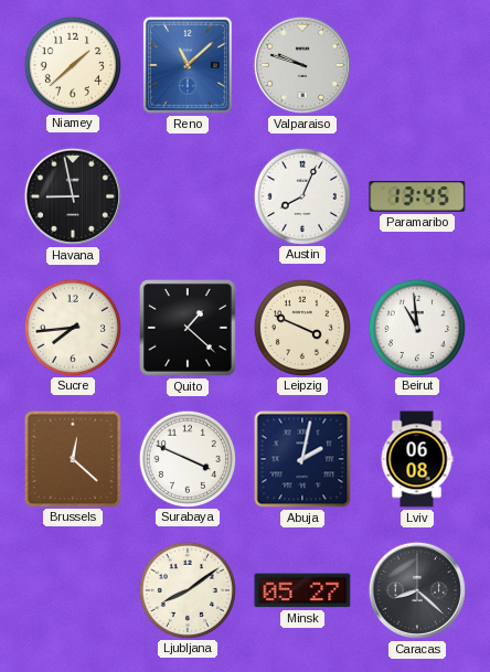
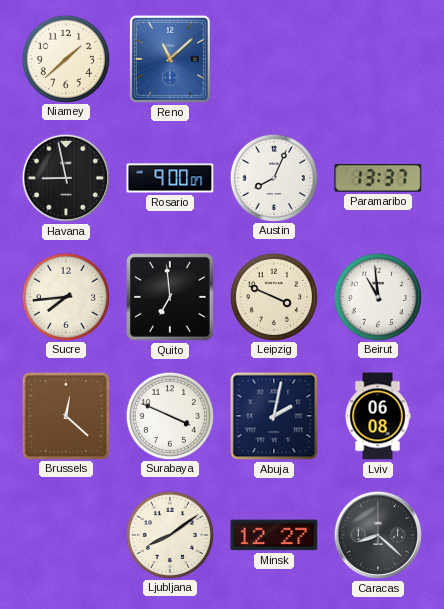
Valparaiso: 9:48 -> none
Rosario: none -> 9:00
Paramaribo: 13:45 -> 13:37
Quito: 1:22 -> 6:59
Minsk: 05:27 -> 12:27
